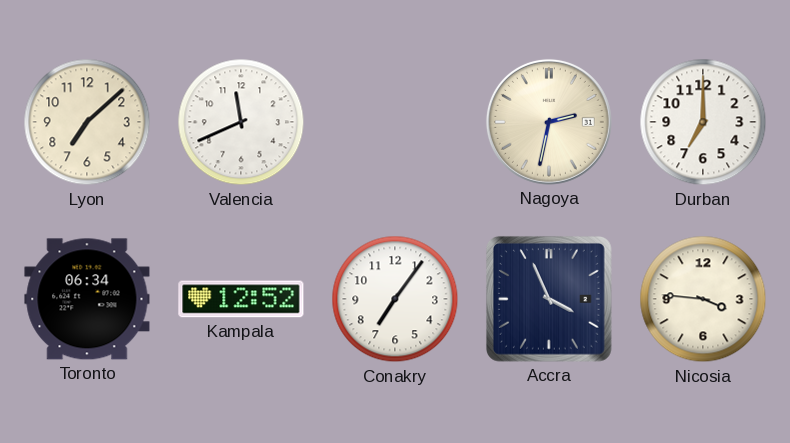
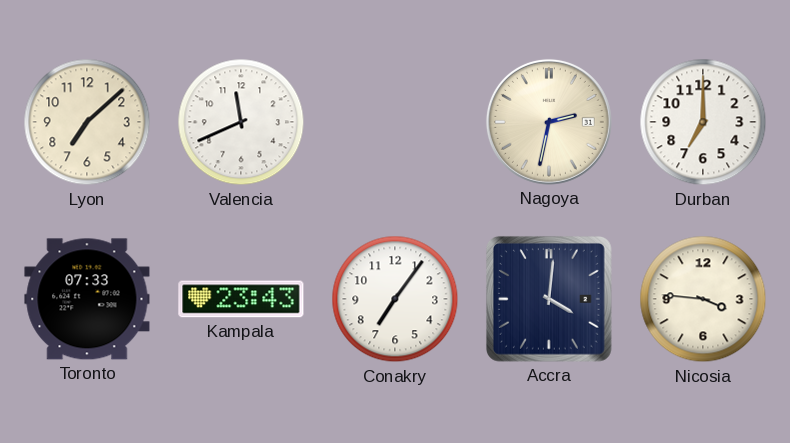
Toronto: 06:34 -> 07:33
Kampala: 12:52 -> 23:43
Accra: 3:56 -> 4:01
